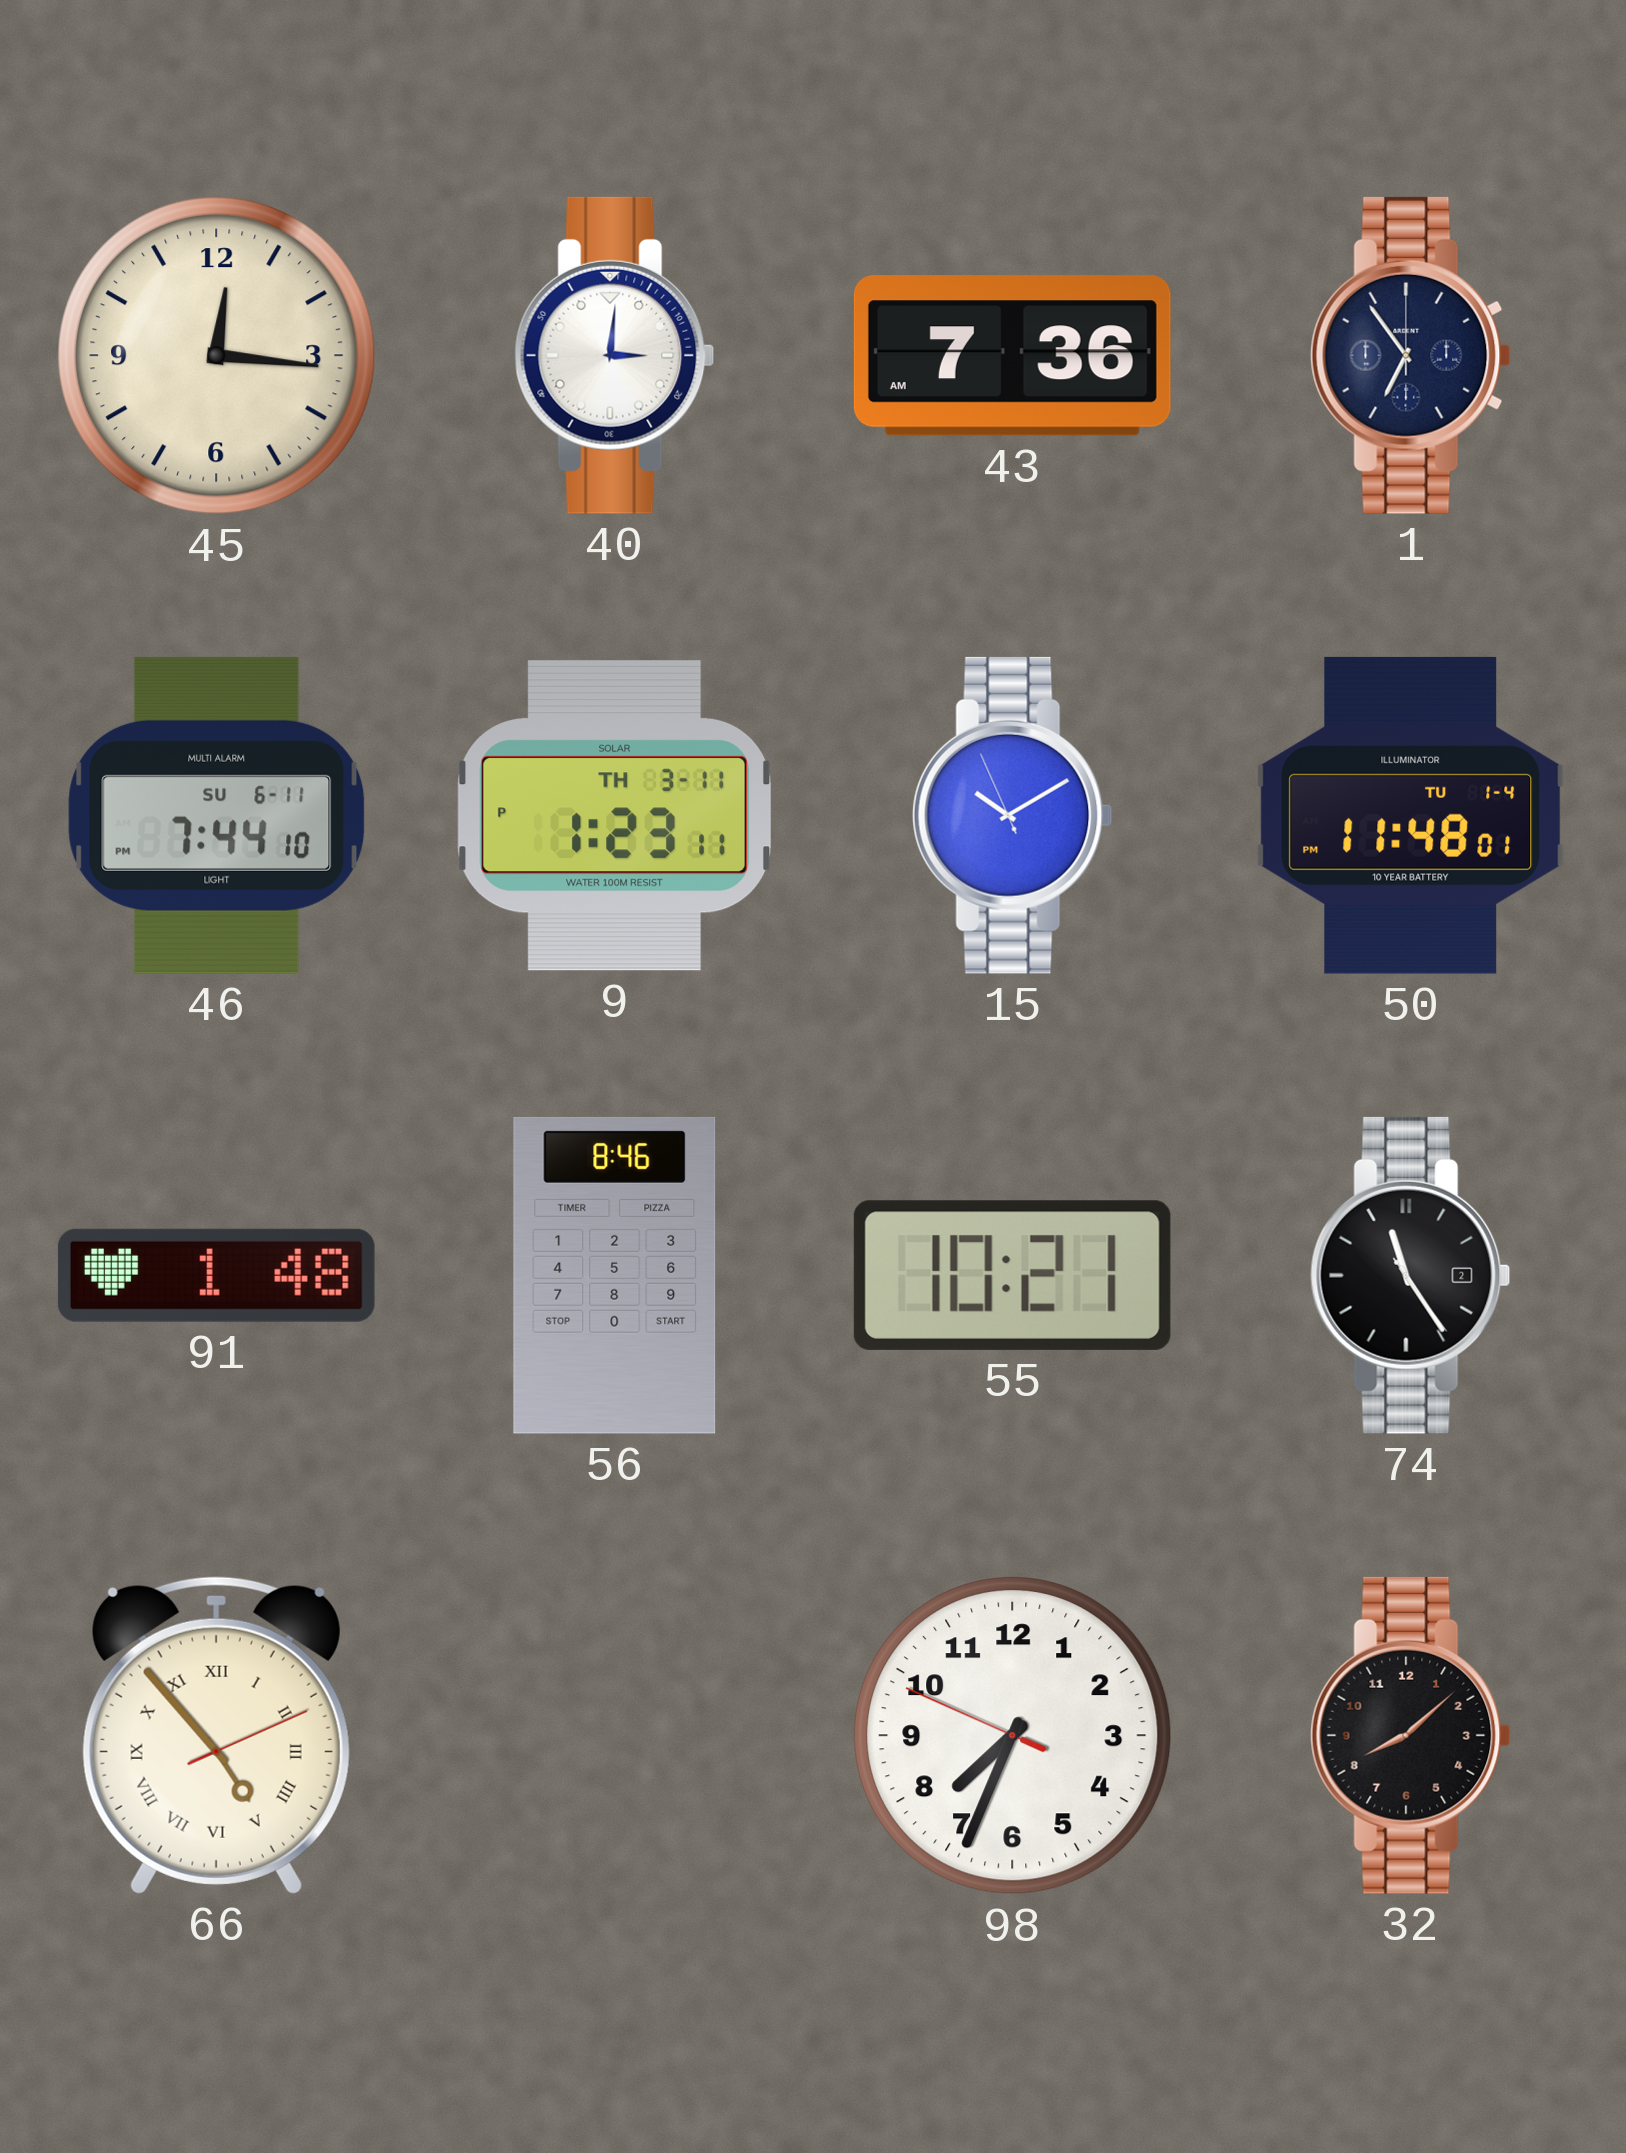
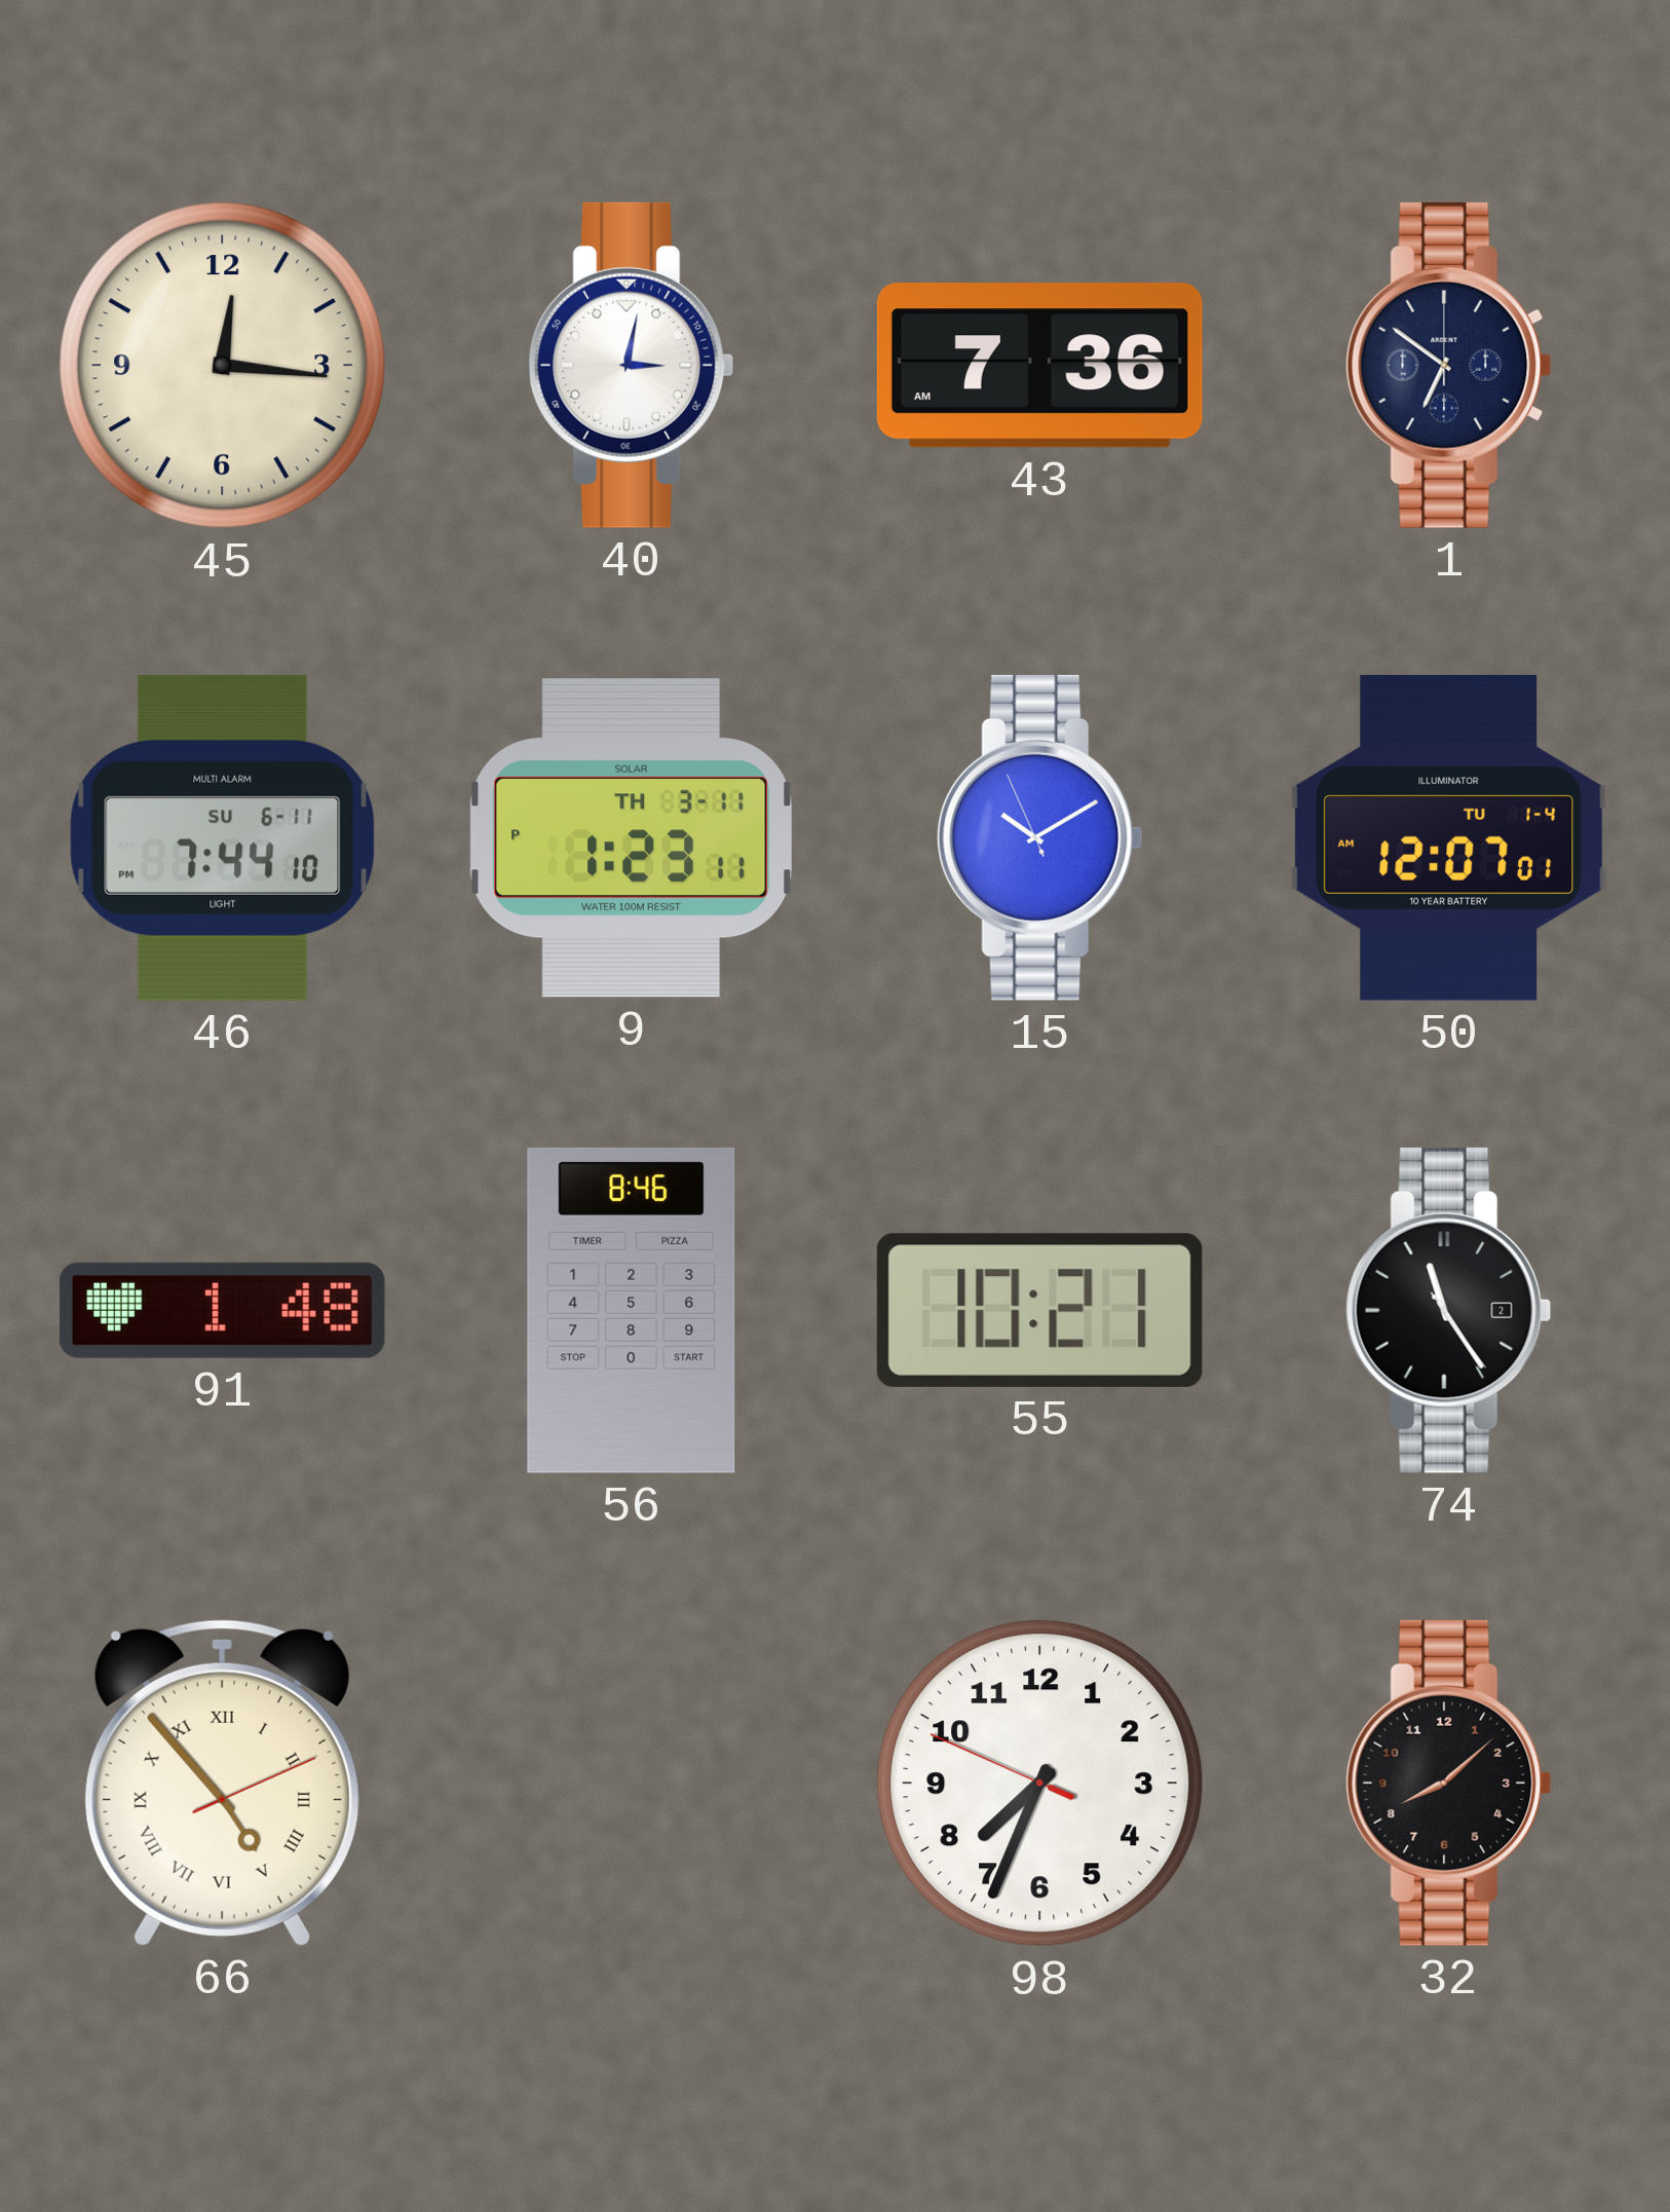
40: 3:01 -> 3:02
1: 6:54 -> 6:51
50: 11:48 -> 12:07
